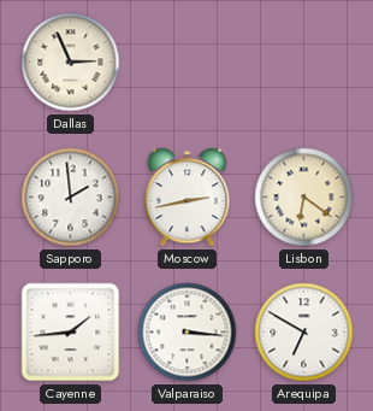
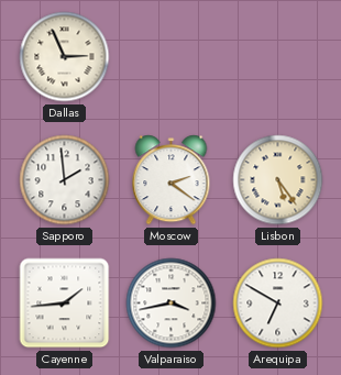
Moscow: 2:43 -> 2:21
Lisbon: 6:21 -> 5:24
Valparaiso: 3:16 -> 3:43
